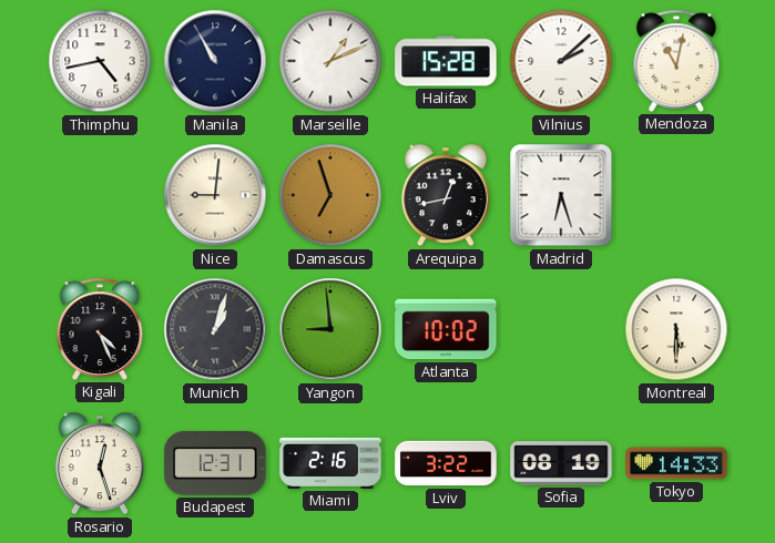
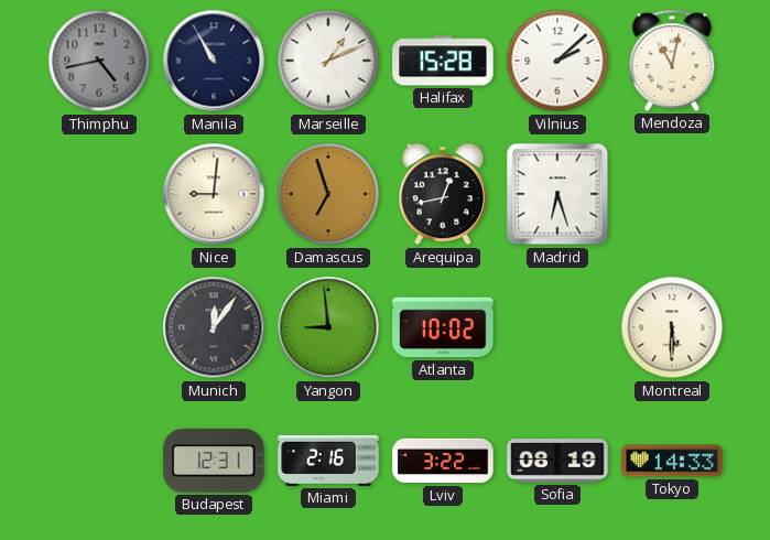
Thimphu dial: white -> grey
Kigali: 4:26 -> none
Munich: 1:03 -> 12:06
Rosario: 12:27 -> none
